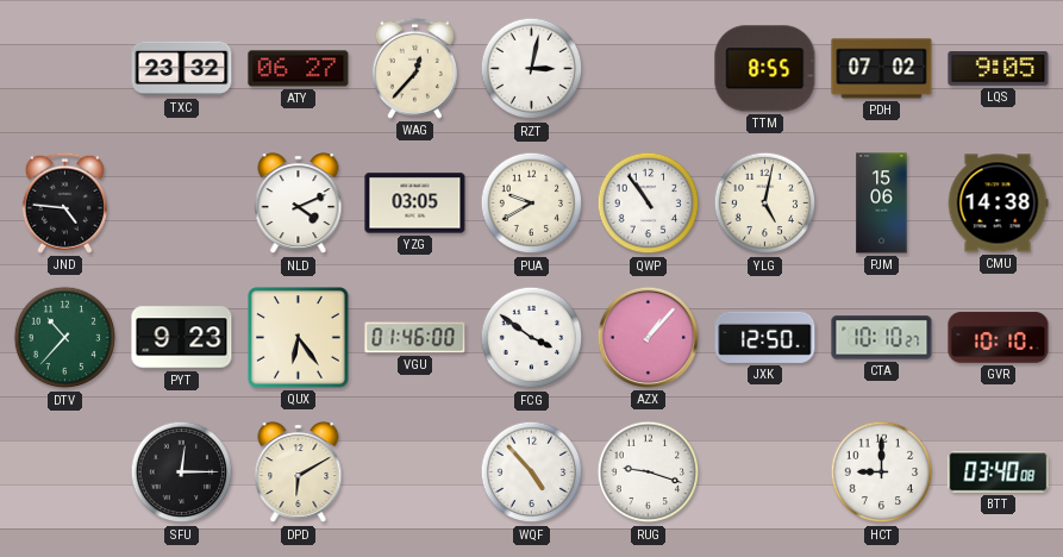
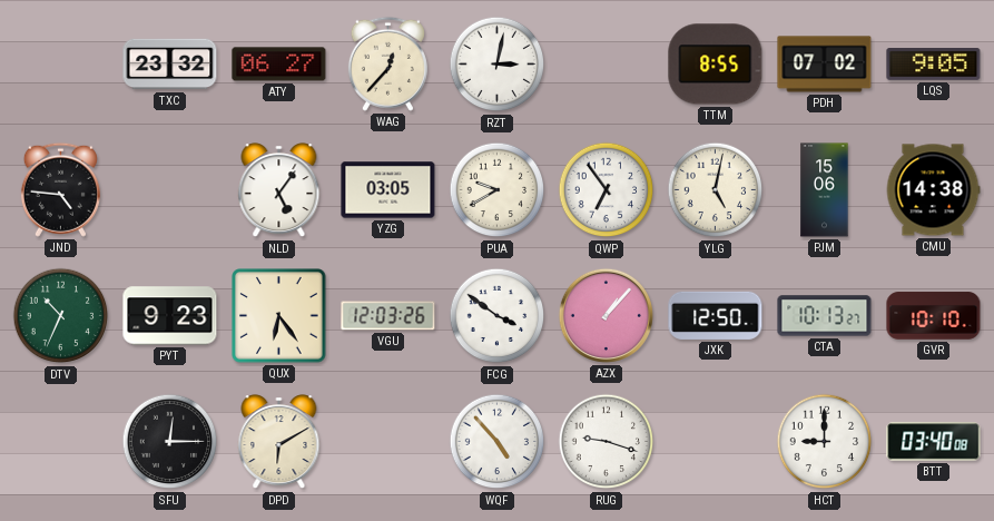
NLD: 4:11 -> 5:06
QWP: 10:54 -> 6:54
DTV: 10:37 -> 10:34
VGU: 01:46 -> 12:03
CTA: 10:10 -> 10:13
